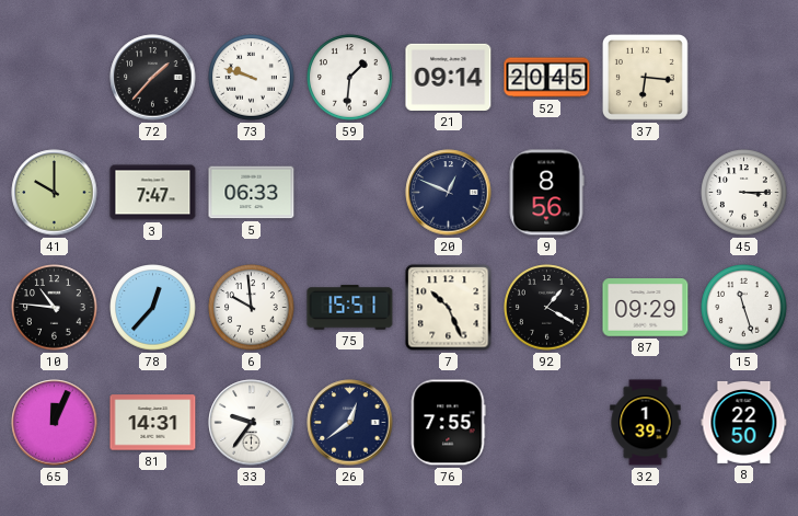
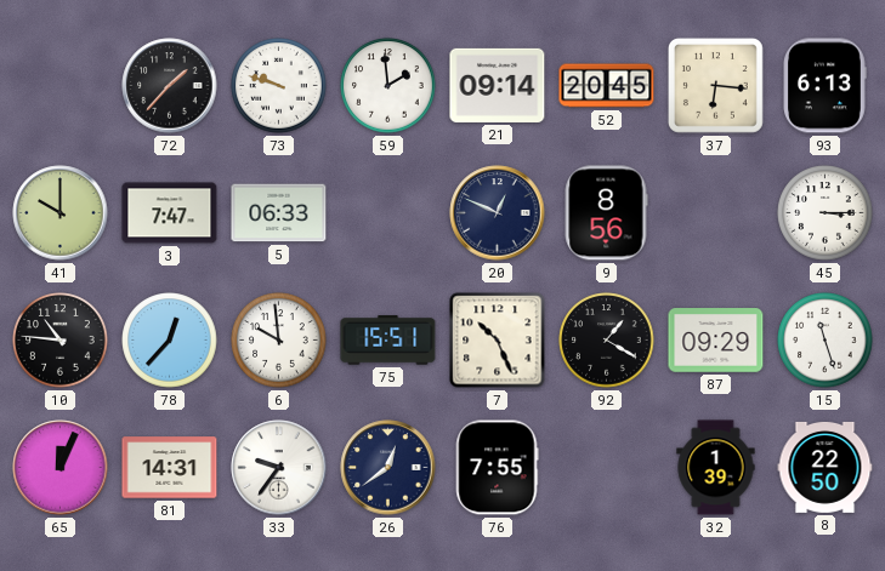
59: 1:31 -> 1:59
93: none -> 6:13
